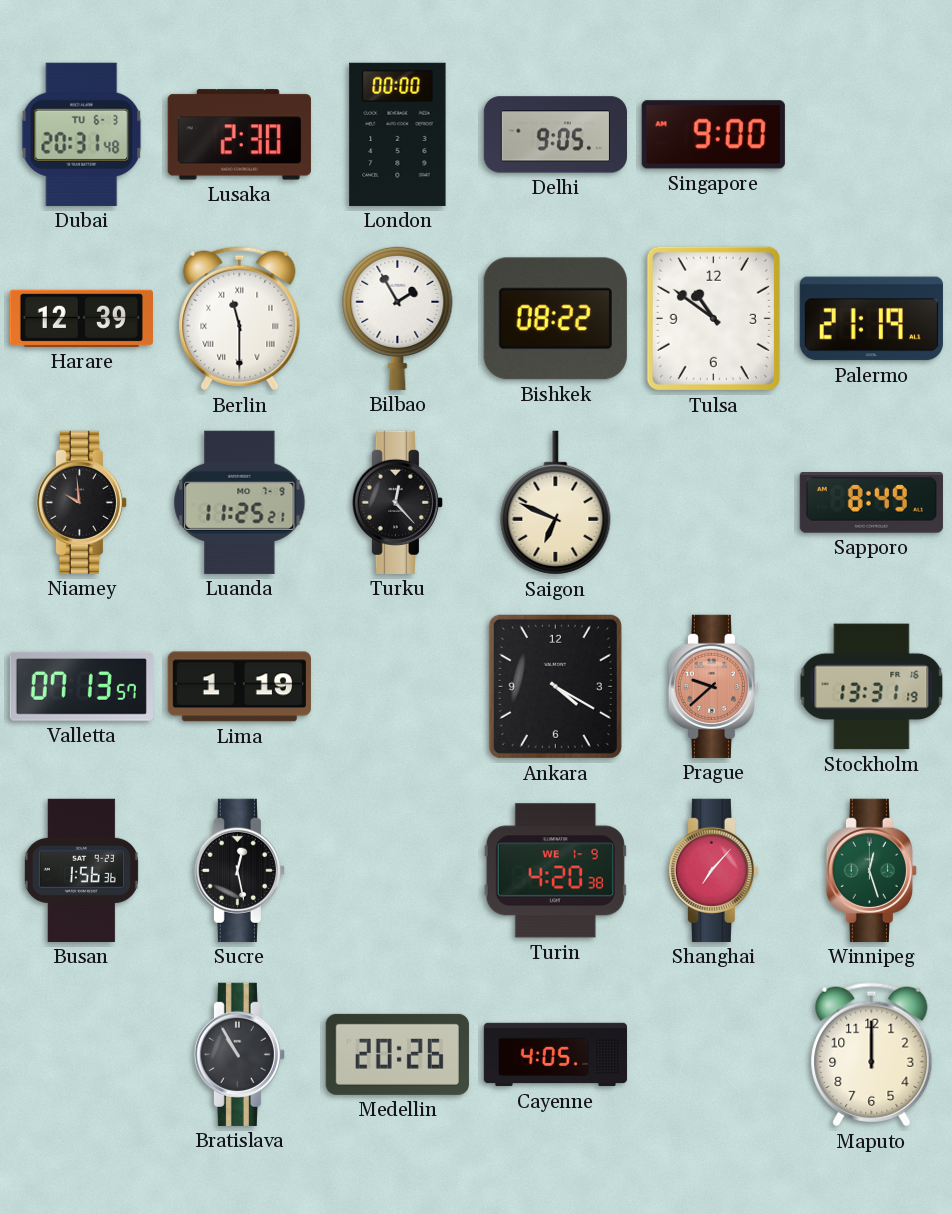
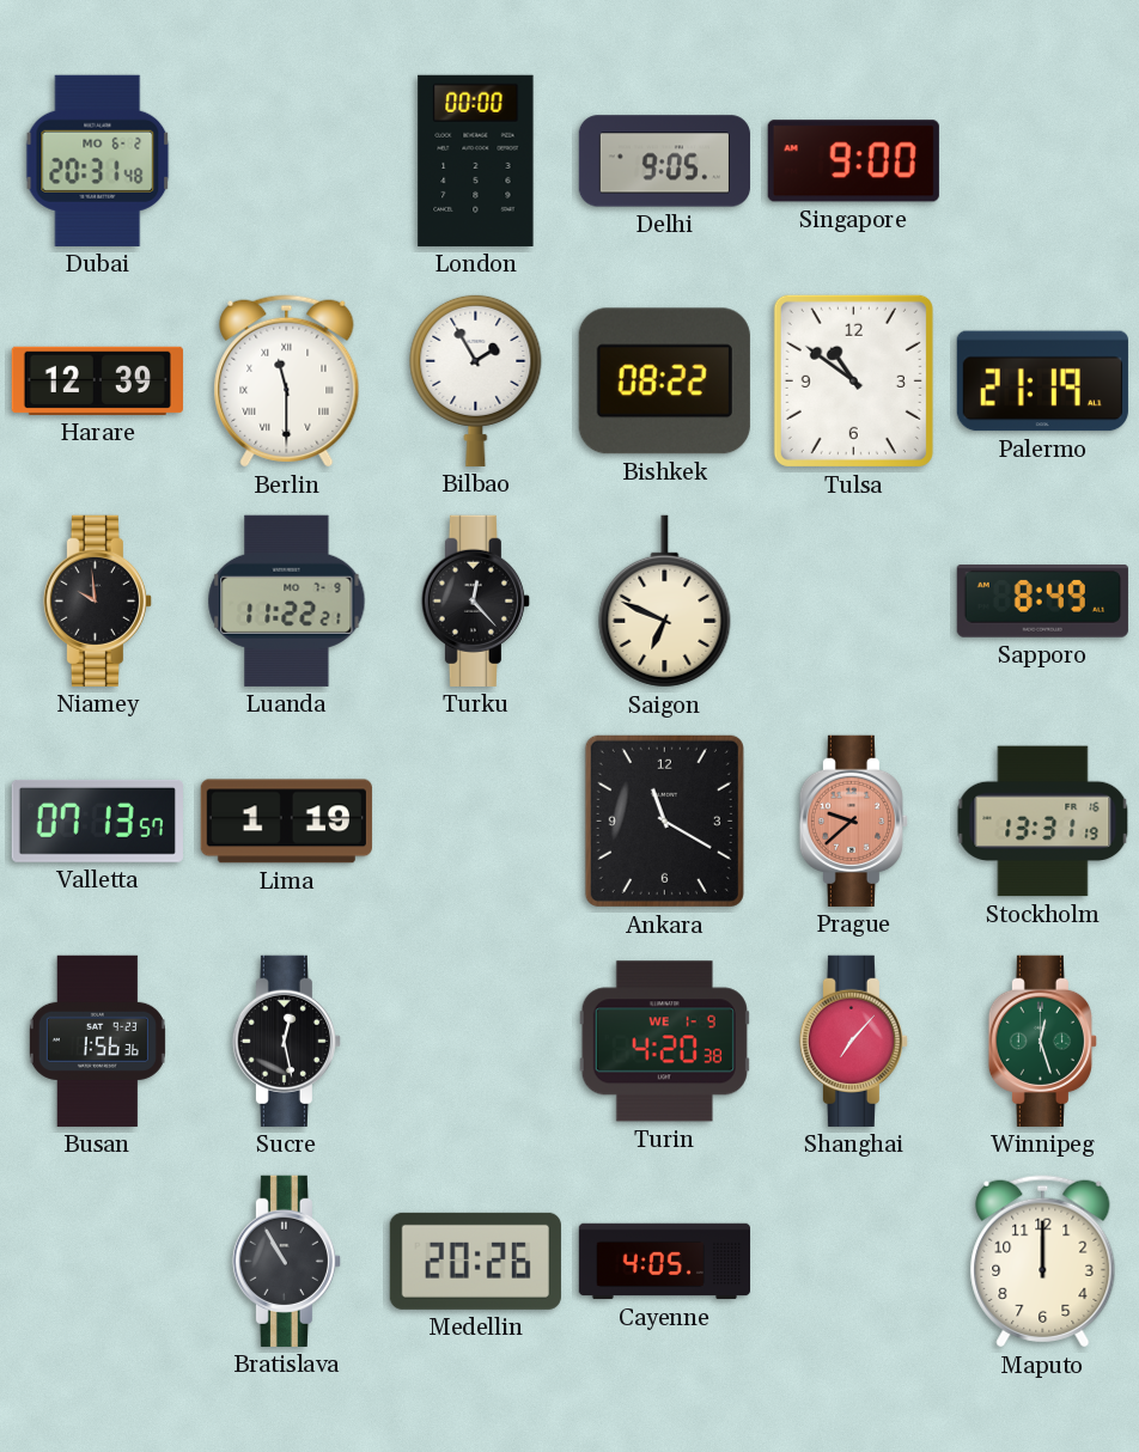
Dubai date: TU 6-3 -> MO 6-2
Lusaka: 2:30 -> none
Luanda: 11:25 -> 11:22
Ankara: 4:20 -> 11:20
